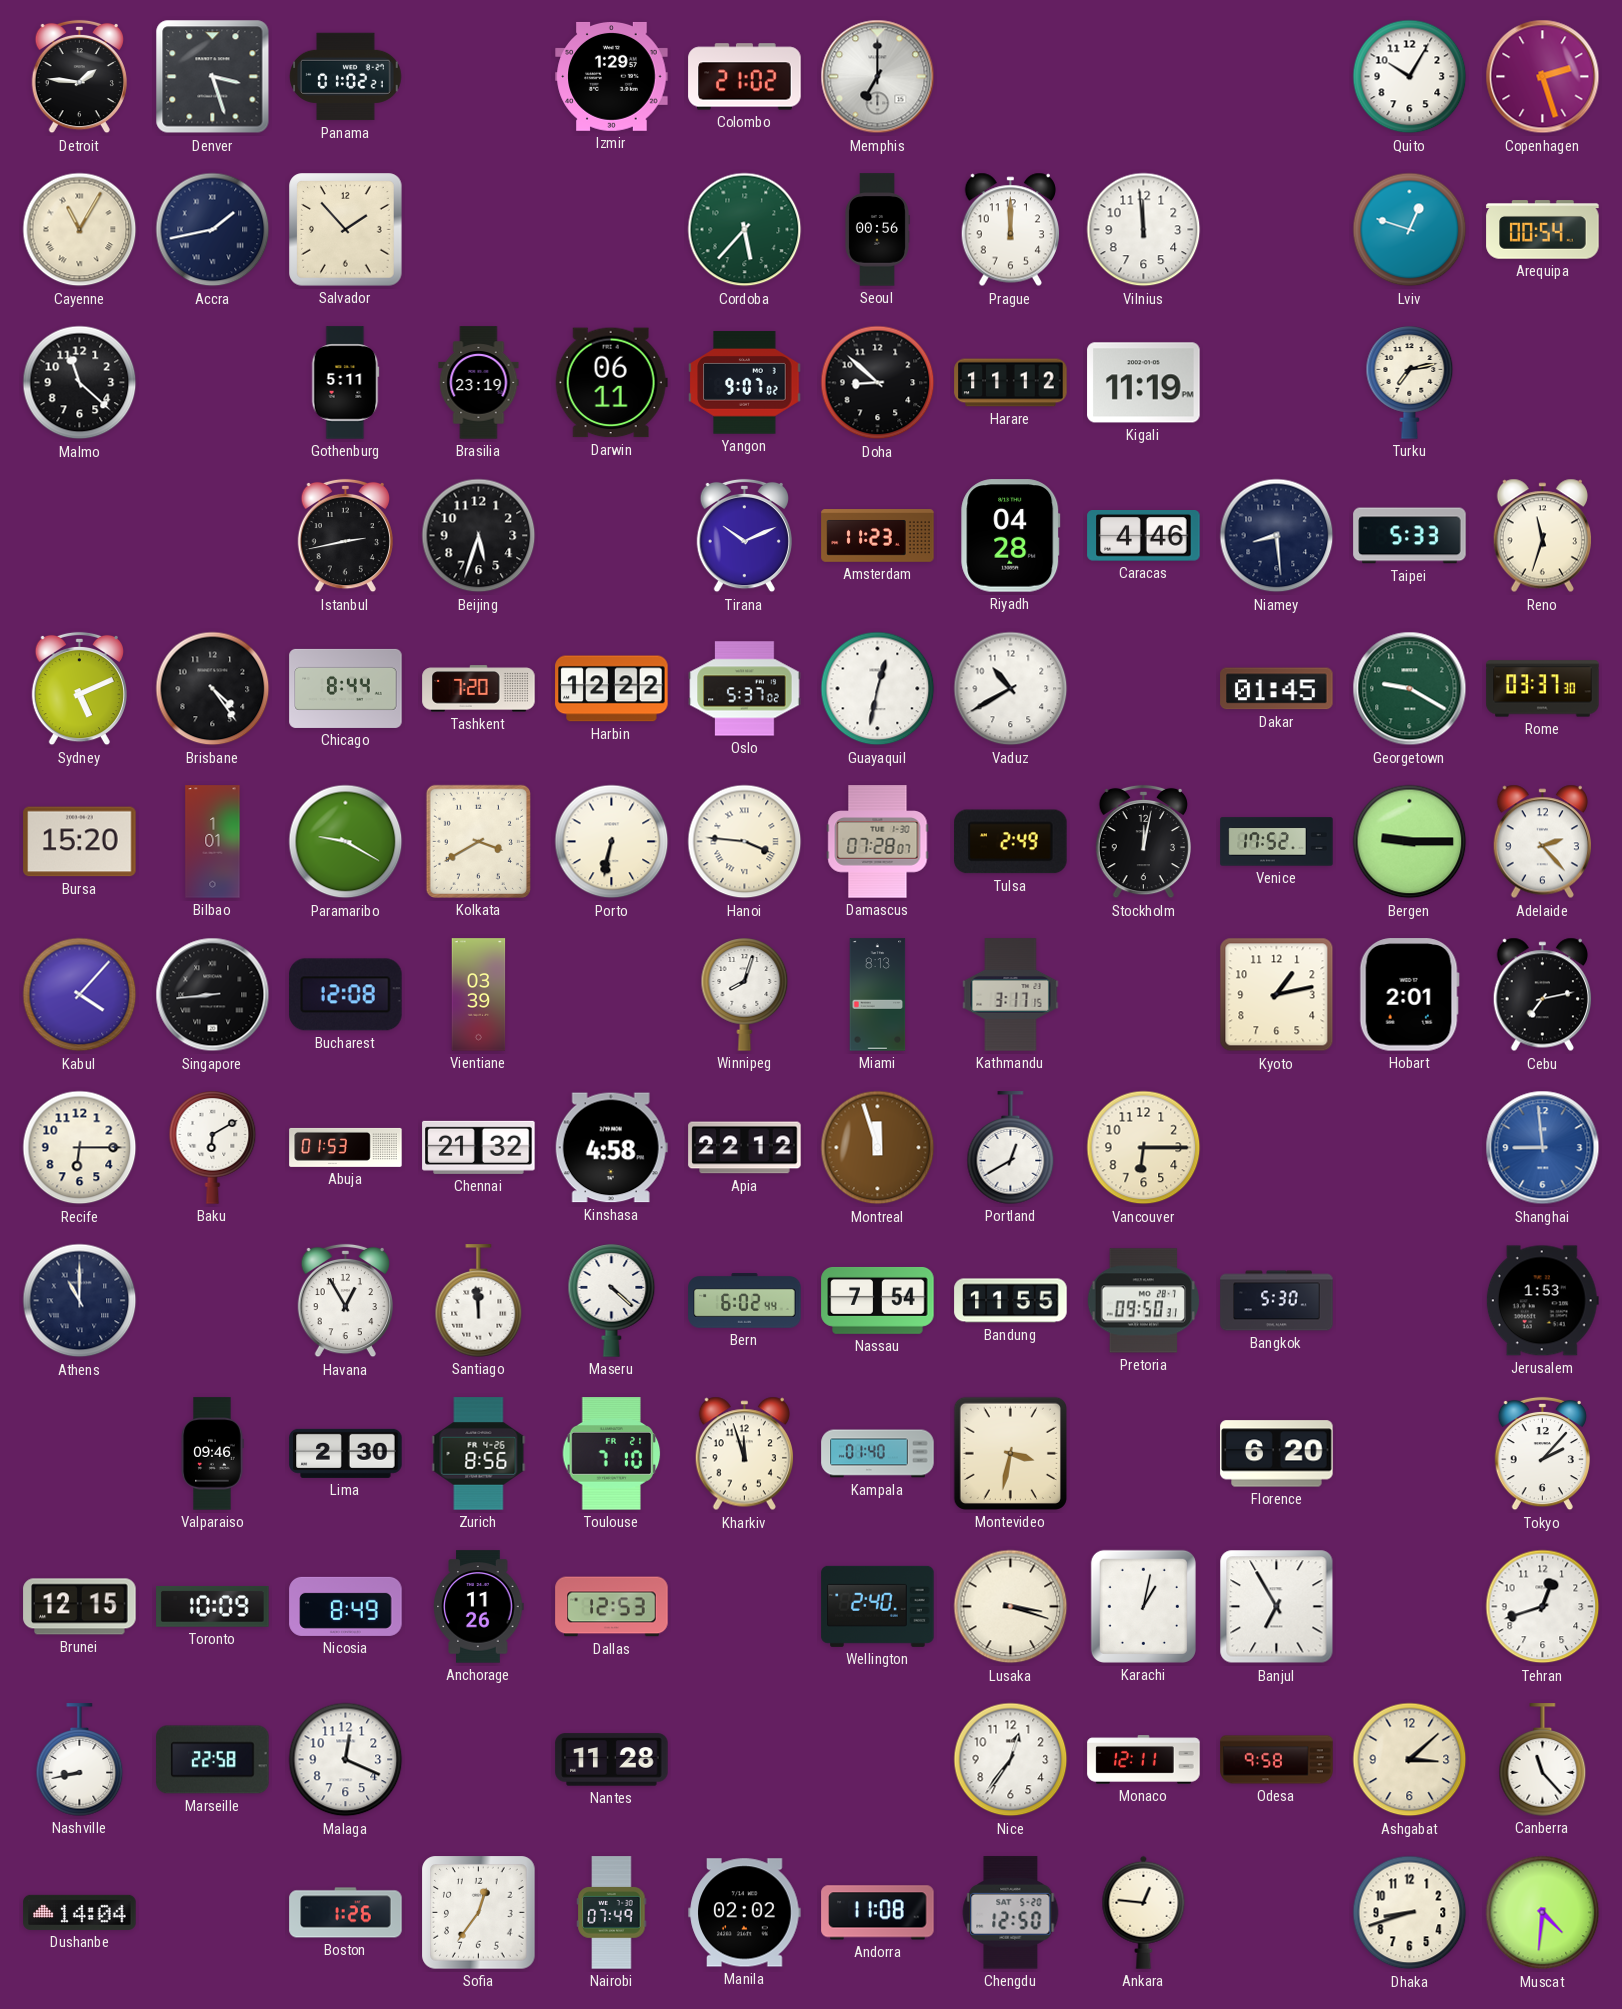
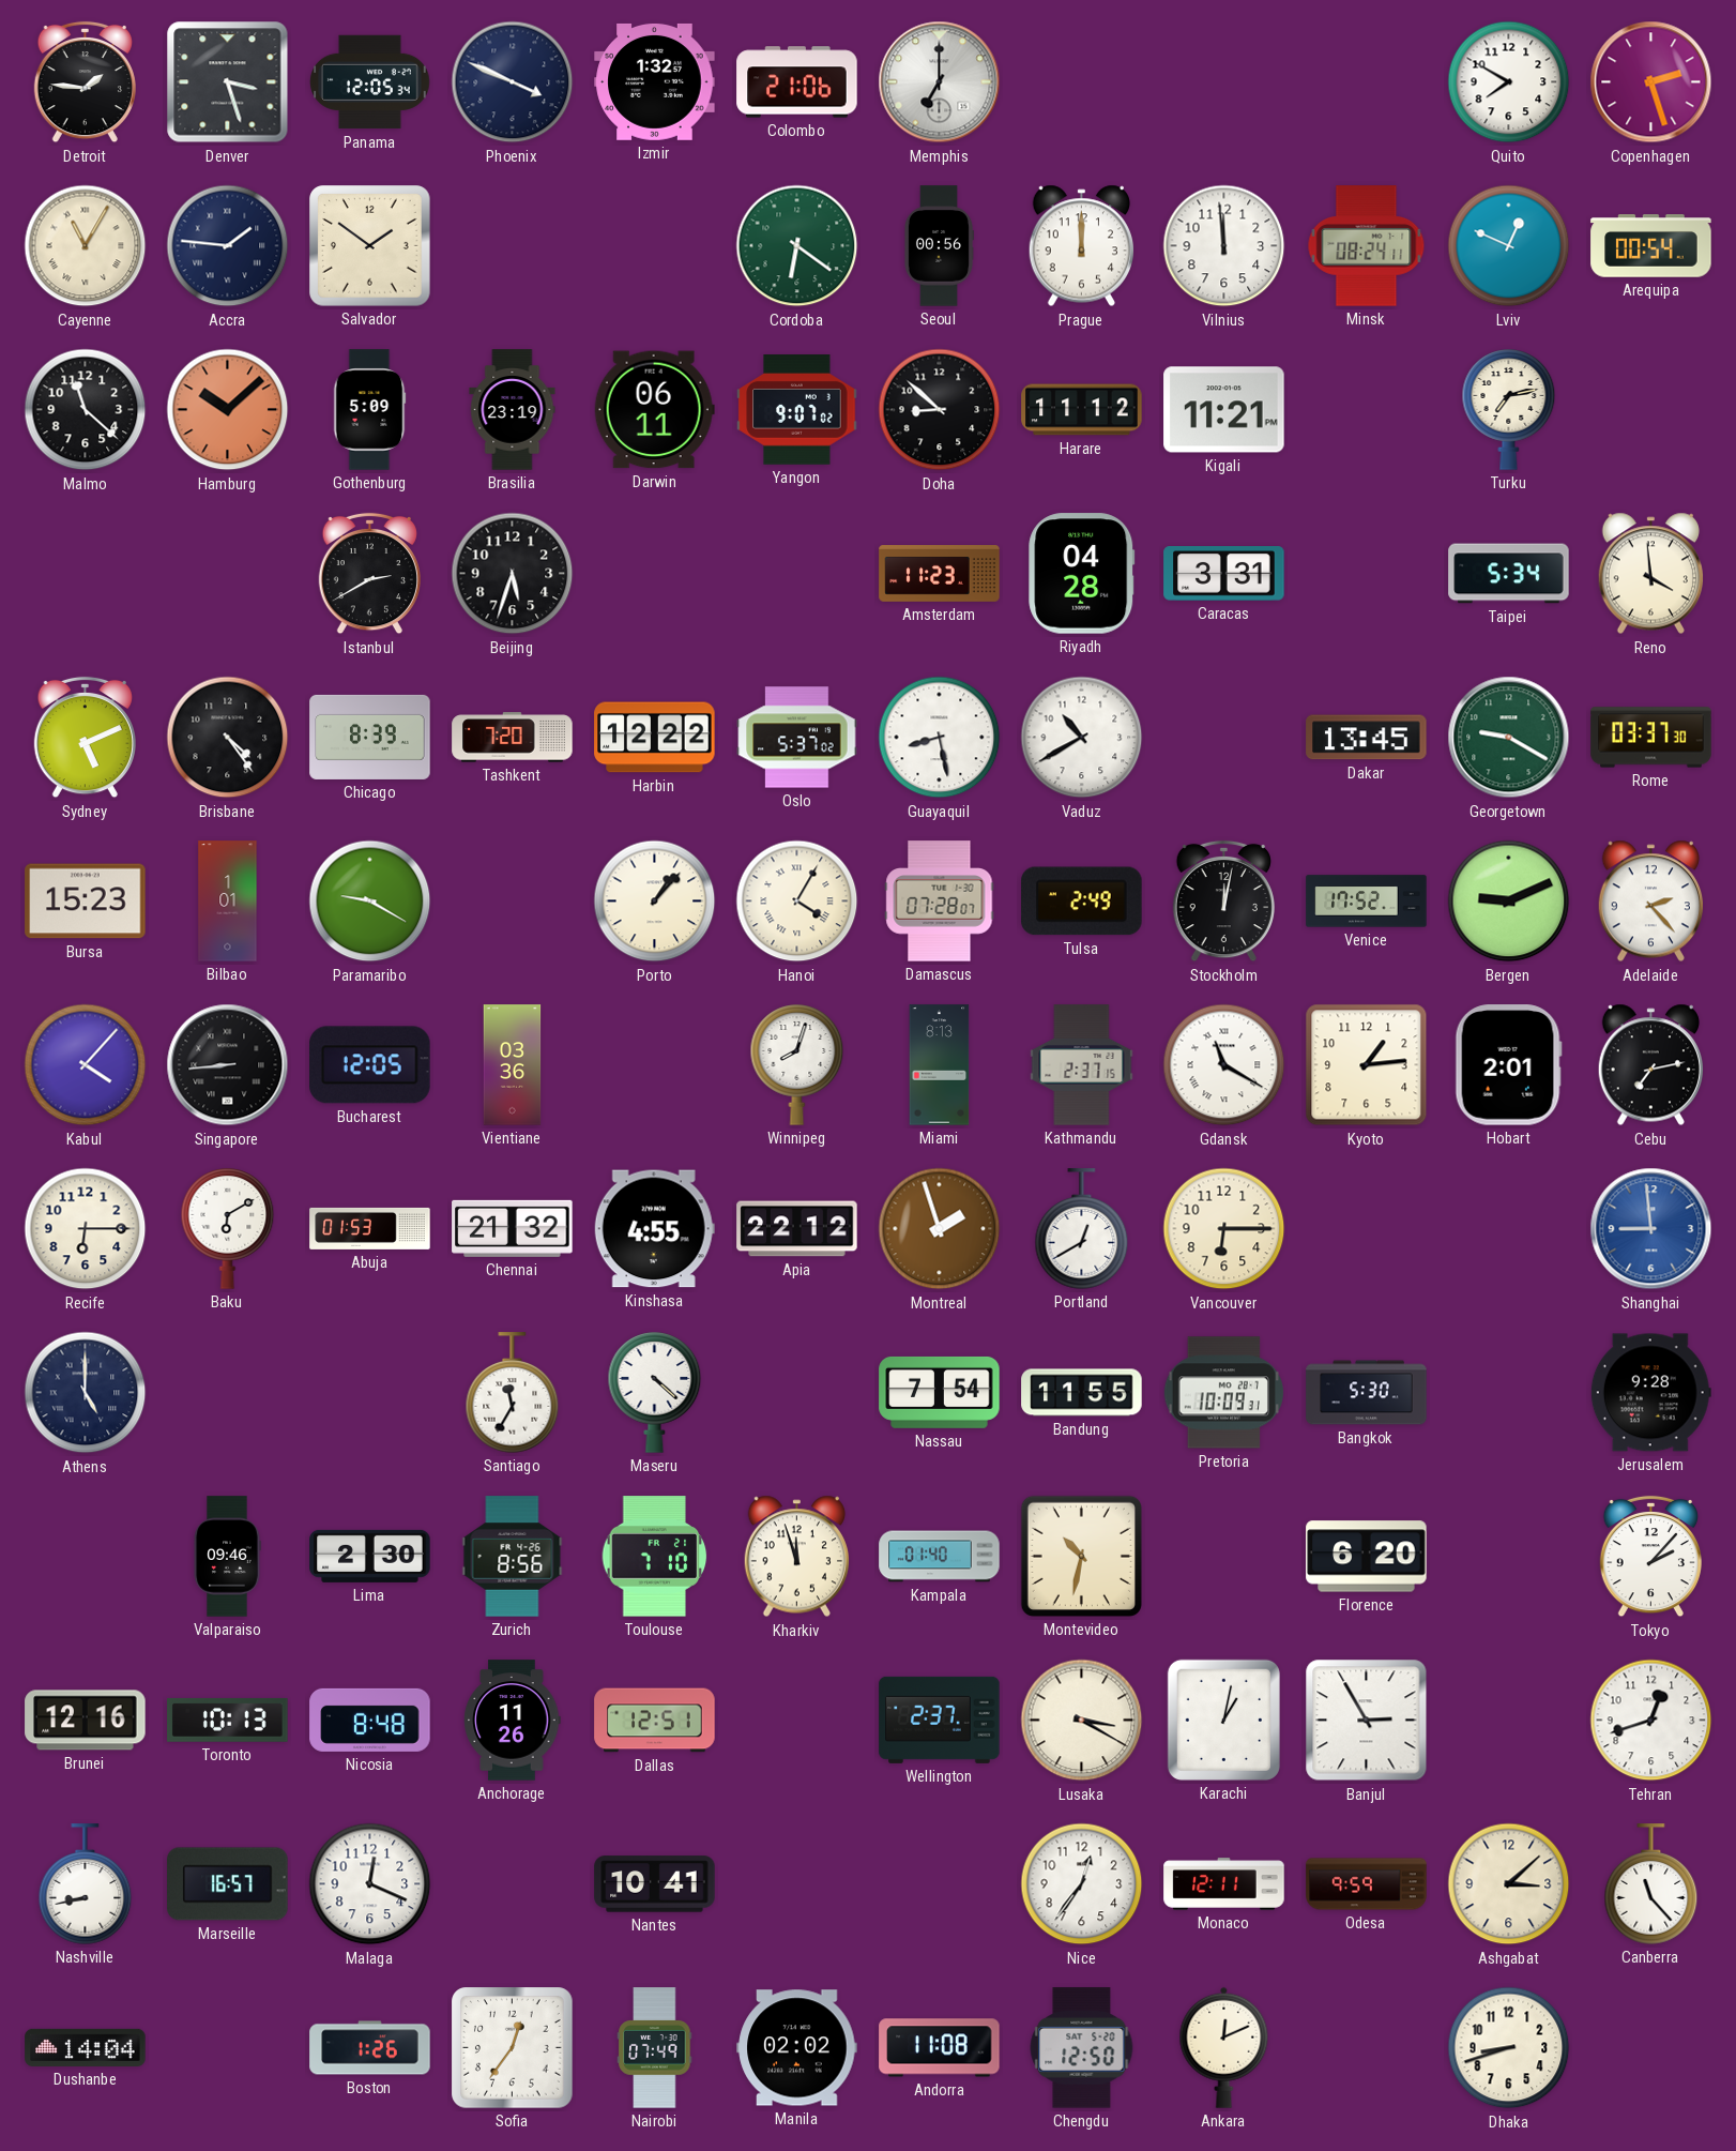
Panama: 01:02 -> 12:05
Phoenix: none -> 3:49
Izmir: 1:29 -> 1:32
Colombo: 21:02 -> 21:06
Quito: 10:05 -> 7:50
Accra: 1:43 -> 1:46
Salvador: 1:53 -> 1:51
Cordoba: 5:37 -> 6:21
Minsk: none -> 08:24
Lviv: 12:48 -> 12:49
Hamburg: none -> 10:08
Gothenburg: 5:11 -> 5:09
Kigali: 11:19 -> 11:21
Istanbul: 2:43 -> 2:40
Tirana: 10:11 -> none
Caracas: 4:46 -> 3:31
Niamey: 8:29 -> none
Taipei: 5:33 -> 5:34
Reno: 11:33 -> 3:59
Chicago: 8:44 -> 8:39
Guayaquil: 12:32 -> 8:28
Dakar: 01:45 -> 13:45
Bursa: 15:20 -> 15:23
Kolkata: 3:40 -> none
Porto: 6:32 -> 1:07
Hanoi: 3:46 -> 4:05
Bergen: 9:15 -> 9:11
Bucharest: 12:08 -> 12:05
Vientiane: 03:39 -> 03:36
Kathmandu: 3:17 -> 2:37
Gdansk: none -> 11:20
Kyoto: 1:13 -> 1:14
Kinshasa: 4:58 -> 4:55
Montreal: 11:57 -> 1:57
Athens: 11:00 -> 5:00
Havana: 12:55 -> none
Santiago: 11:59 -> 11:35
Bern: 6:02 -> none
Pretoria: 09:50 -> 10:09
Jerusalem: 1:53 -> 9:28
Montevideo: 3:32 -> 10:32
Brunei: 12:15 -> 12:16
Toronto: 10:09 -> 10:13
Nicosia: 8:49 -> 8:48
Dallas: 12:53 -> 12:51
Wellington: 2:40 -> 2:37
Lusaka: 3:18 -> 3:20
Banjul: 6:55 -> 2:55
Marseille: 22:58 -> 16:57
Nantes: 11:28 -> 10:41
Odesa: 9:58 -> 9:59
Ankara: 12:46 -> 12:11
Muscat: 4:31 -> none
